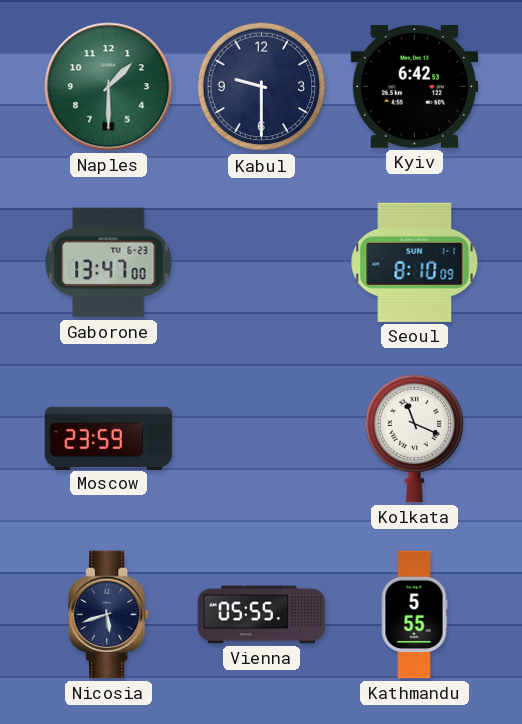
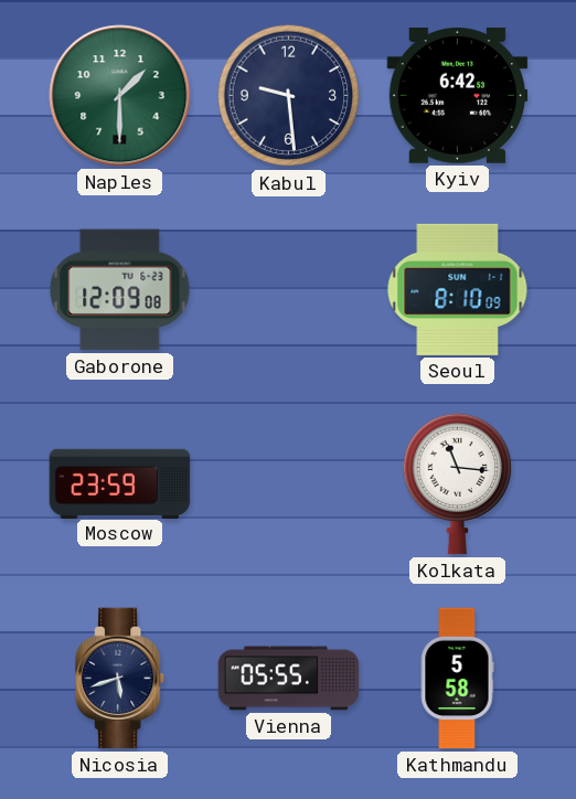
Kabul: 9:30 -> 9:29
Gaborone: 13:47 -> 12:09
Kolkata: 11:19 -> 11:16
Kathmandu: 5:55 -> 5:58
